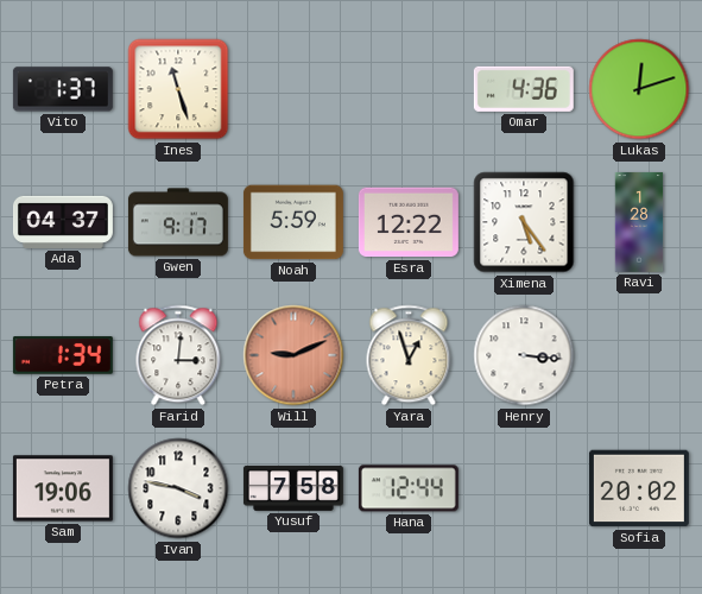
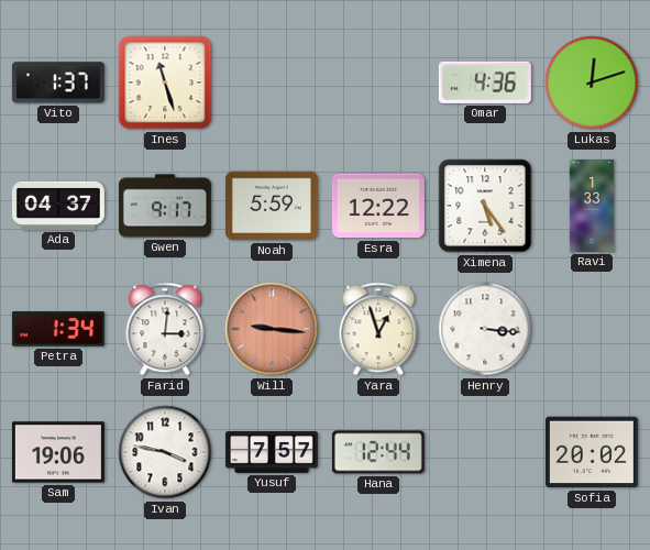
Ravi: 1:28 -> 1:33
Will: 9:11 -> 9:16
Yusuf: 7:58 -> 7:57
